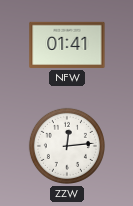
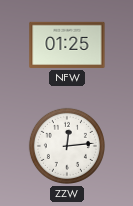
NFW: 01:41 -> 01:25
